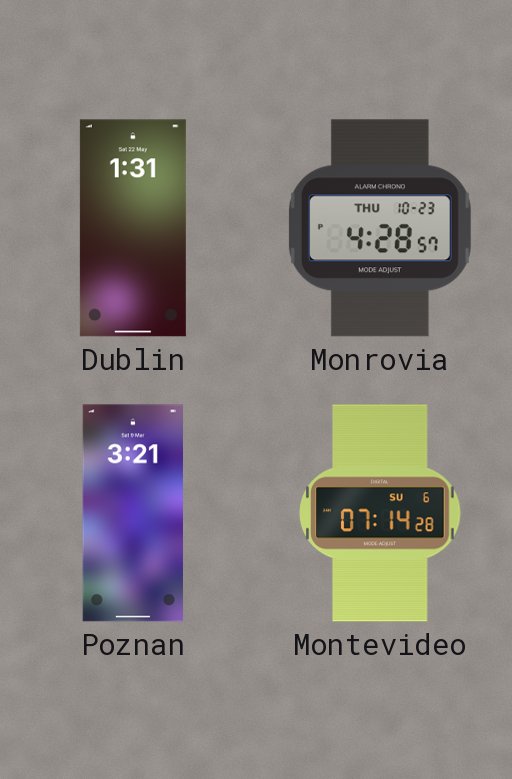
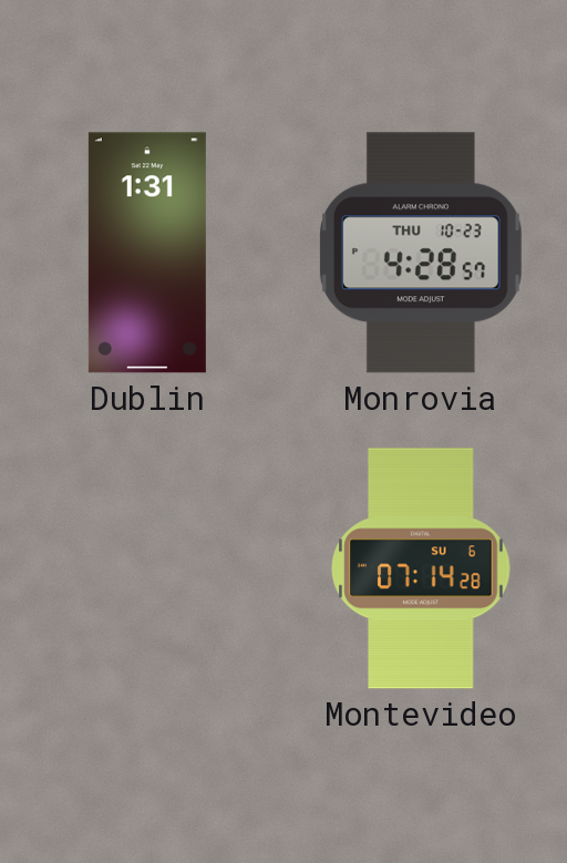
Poznan: 3:21 -> none
